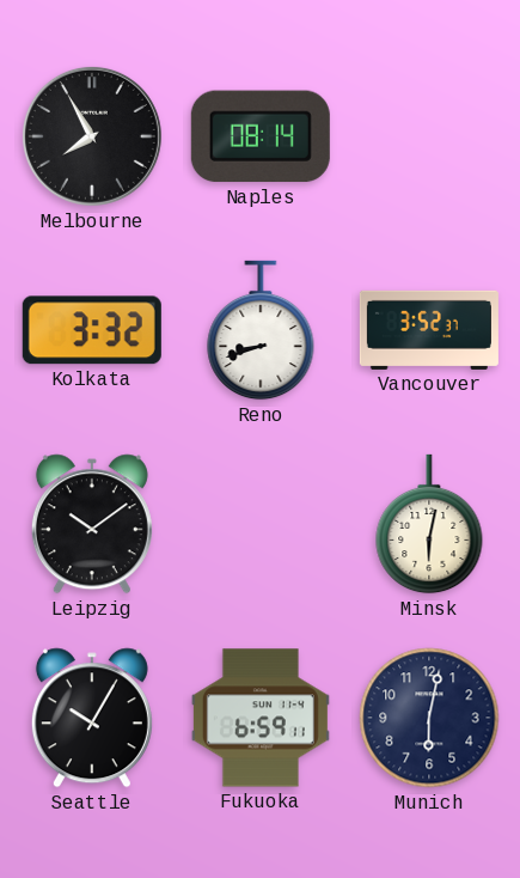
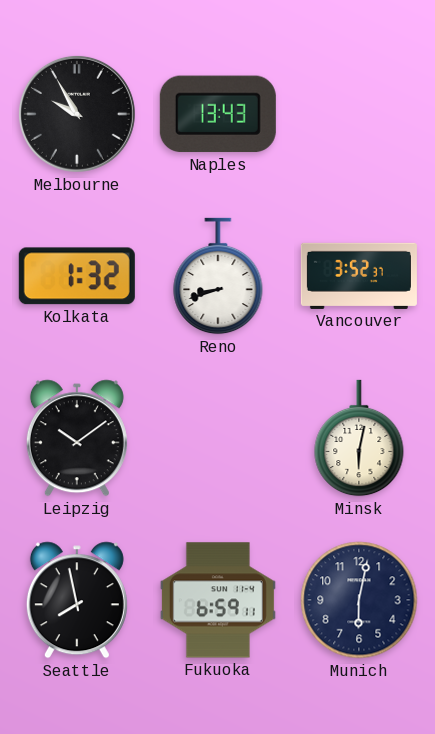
Melbourne: 7:55 -> 9:55
Naples: 08:14 -> 13:43
Kolkata: 3:32 -> 1:32
Seattle: 10:05 -> 7:58
